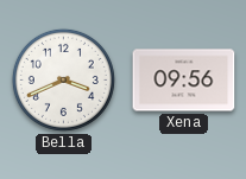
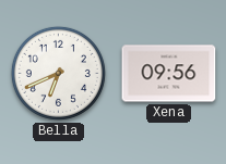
Bella: 3:41 -> 6:41
